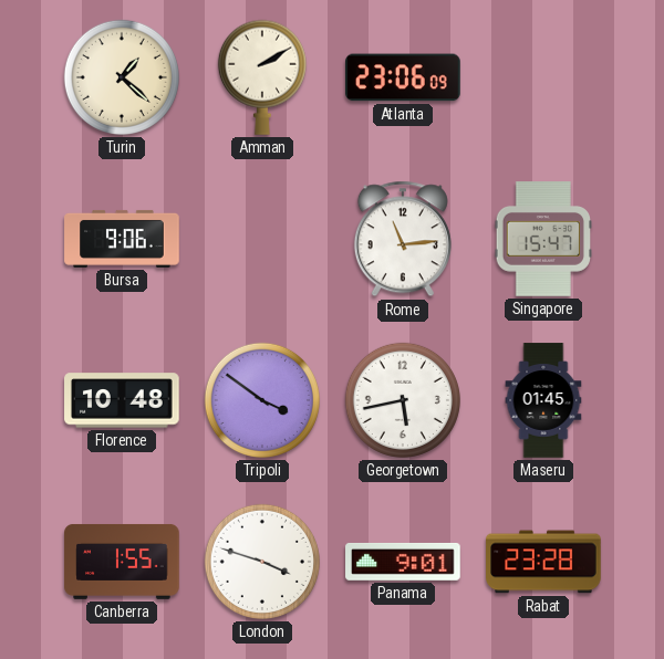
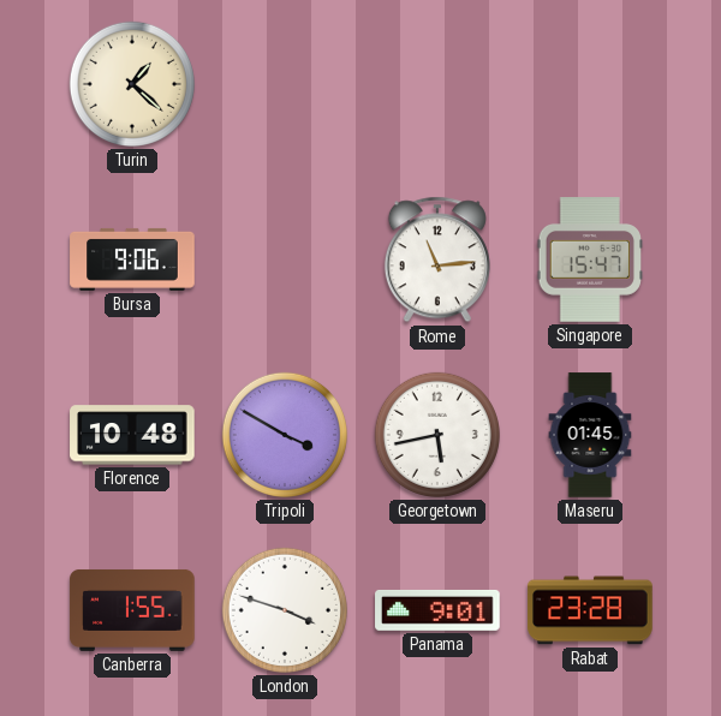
Amman: 2:10 -> none
Atlanta: 23:06 -> none
Tripoli: 3:51 -> 3:50
